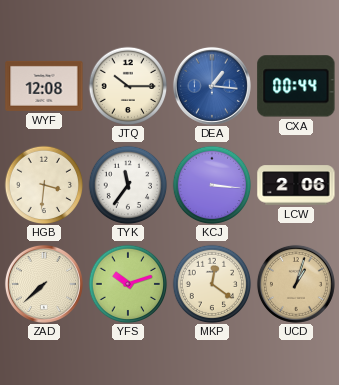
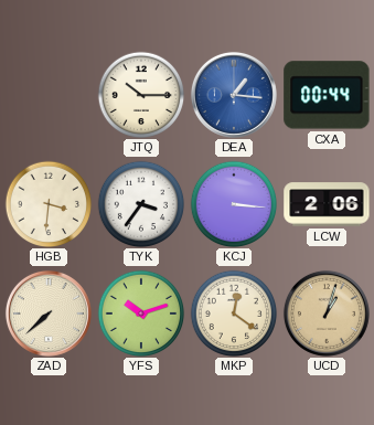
WYF: 12:08 -> none
TYK: 11:36 -> 3:36
